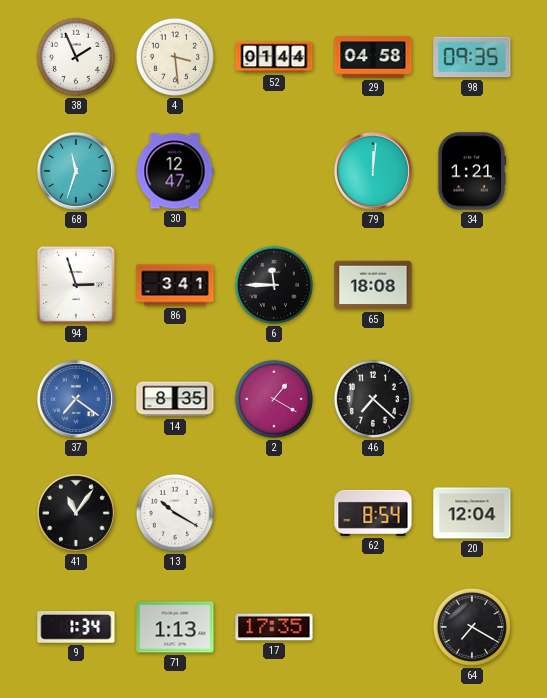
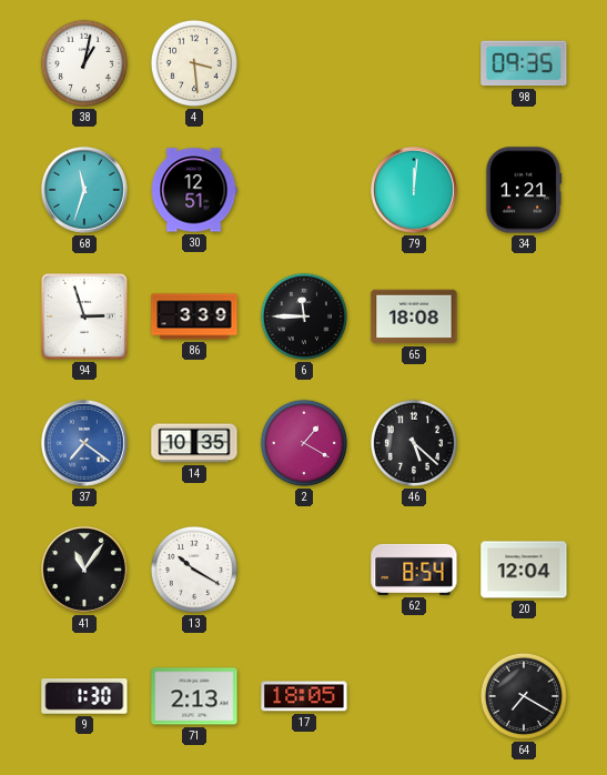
38: 1:56 -> 1:02
52: 01:44 -> none
29: 04:58 -> none
30: 12:47 -> 12:51
86: 3:41 -> 3:39
14: 8:35 -> 10:35
46: 7:22 -> 5:22
9: 1:34 -> 1:30
71: 1:13 -> 2:13
17: 17:35 -> 18:05
